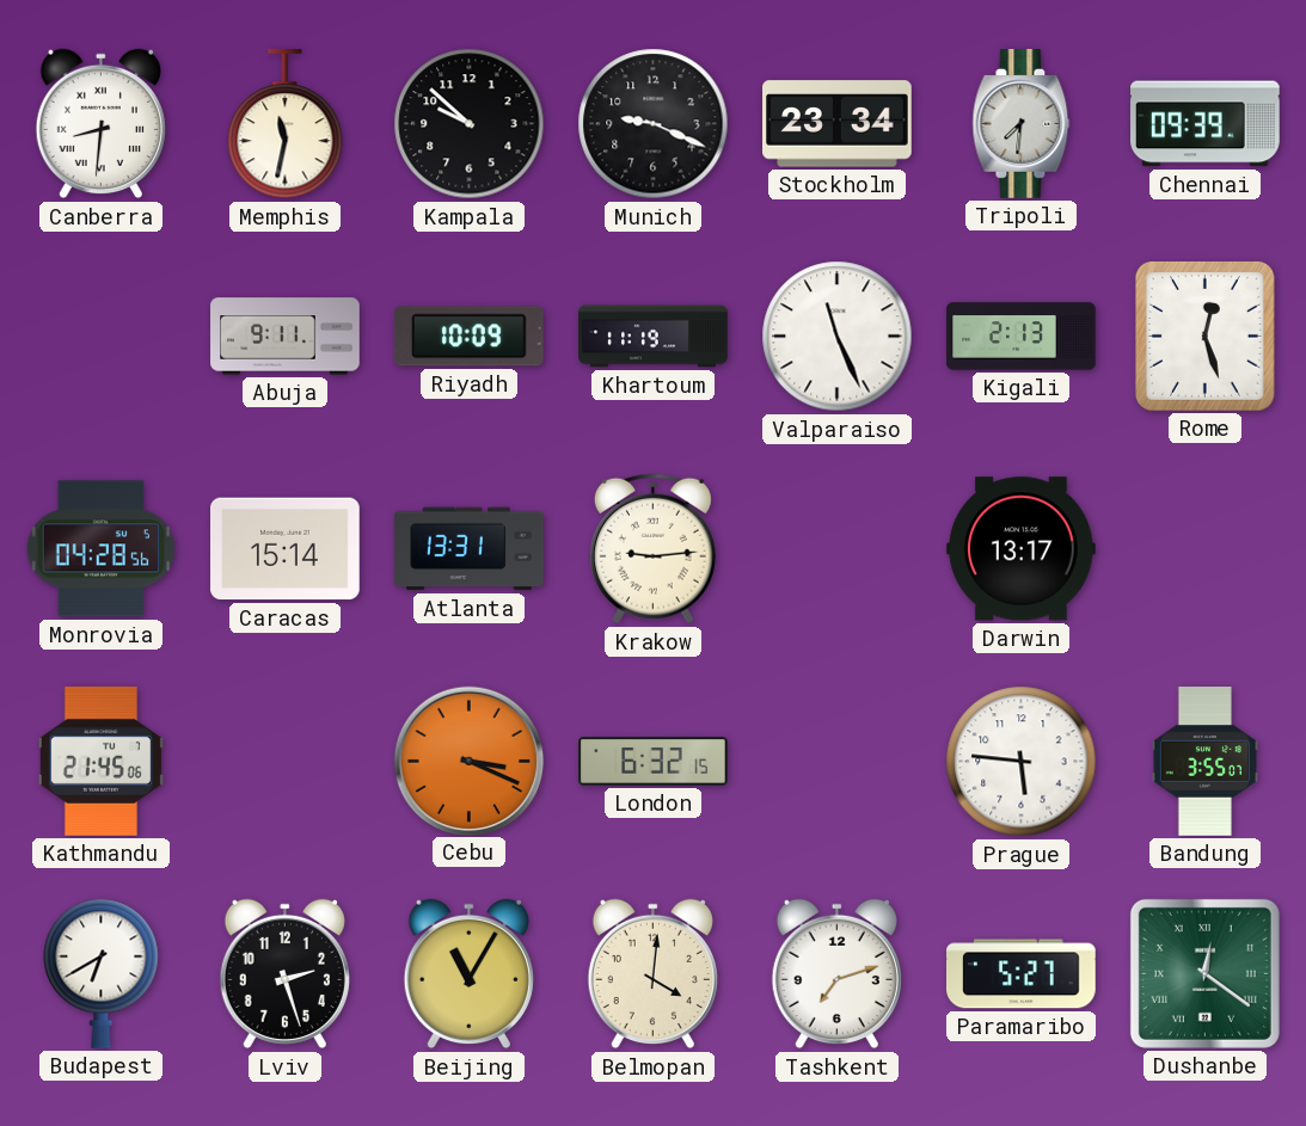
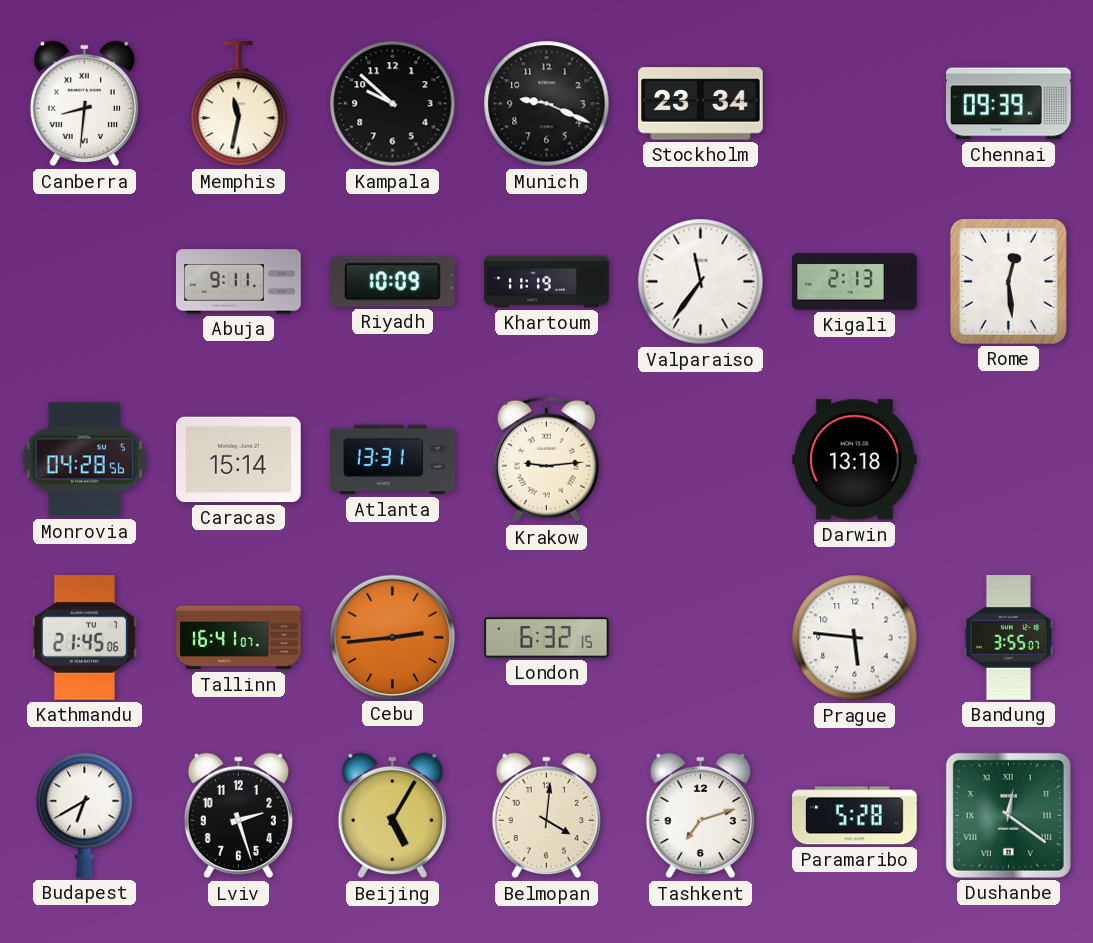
Tripoli: 7:31 -> none
Valparaiso: 11:26 -> 11:36
Rome: 12:27 -> 12:29
Darwin: 13:17 -> 13:18
Tallinn: none -> 16:41
Cebu: 3:19 -> 2:44
Beijing: 11:05 -> 5:05
Paramaribo: 5:27 -> 5:28
